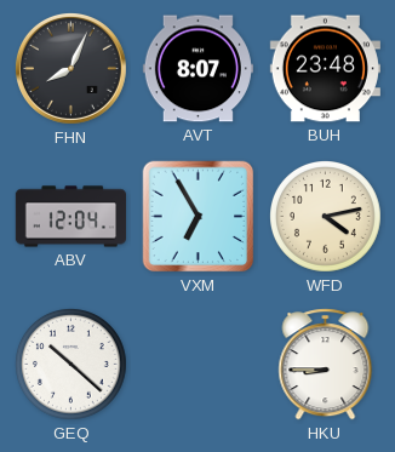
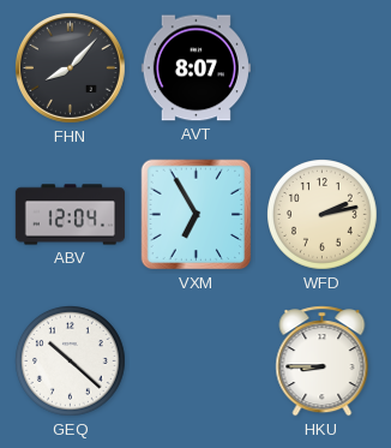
FHN: 8:04 -> 8:07
BUH: 23:48 -> none
WFD: 4:13 -> 2:13
